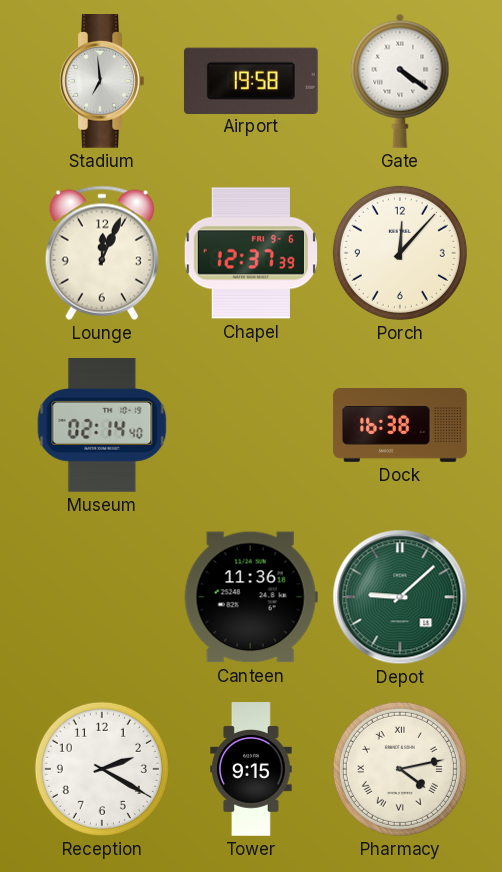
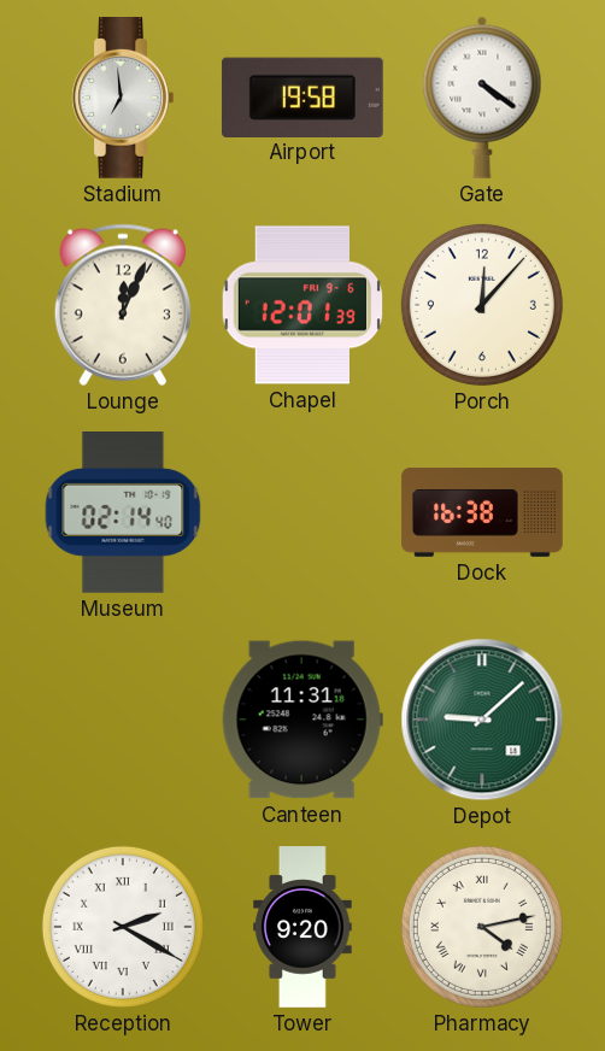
Chapel: 12:37 -> 12:01
Canteen: 11:36 -> 11:31
Reception numerals: Arabic -> Roman
Tower: 9:15 -> 9:20
